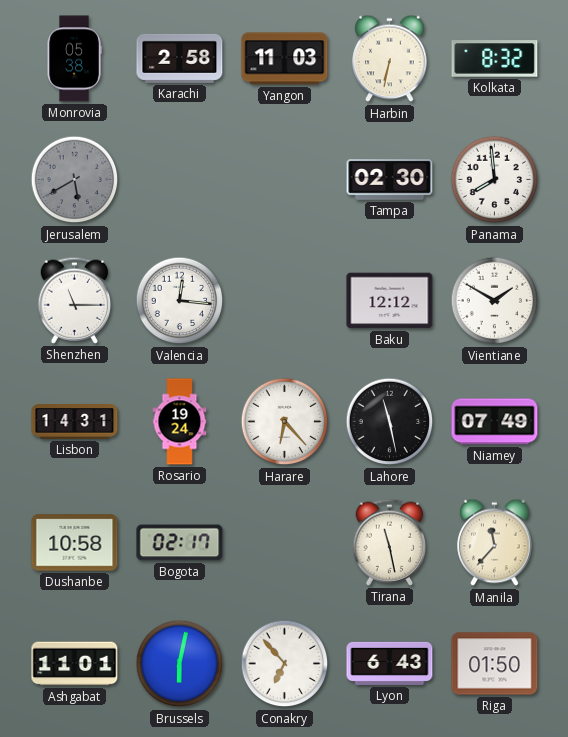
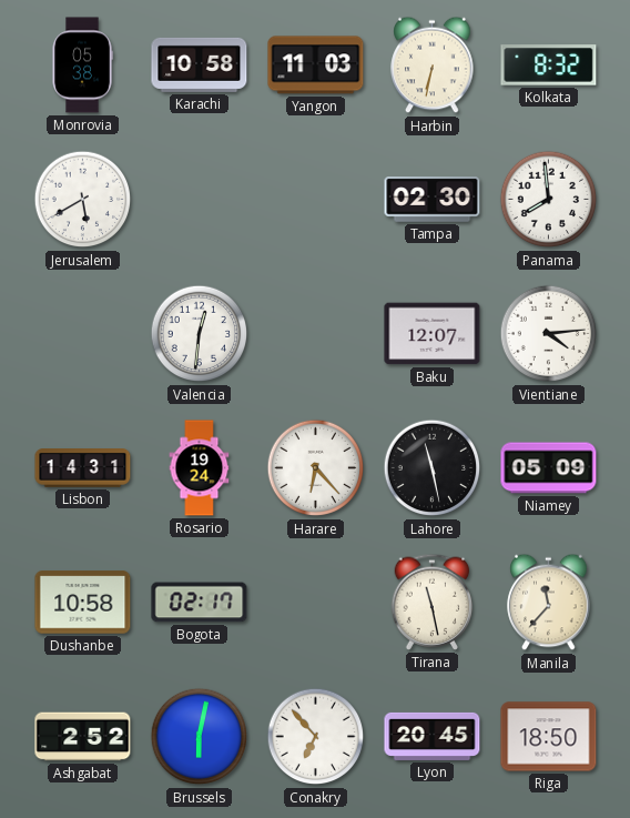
Karachi: 2:58 -> 10:58
Jerusalem dial: grey -> white
Shenzhen: 11:15 -> none
Valencia: 12:16 -> 12:31
Baku: 12:12 -> 12:07
Vientiane: 1:50 -> 4:14
Niamey: 07:49 -> 05:09
Ashgabat: 11:01 -> 2:52
Lyon: 6:43 -> 20:45
Riga: 01:50 -> 18:50
